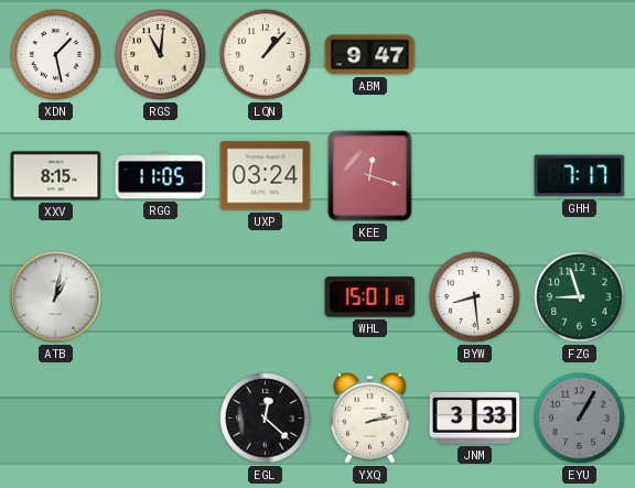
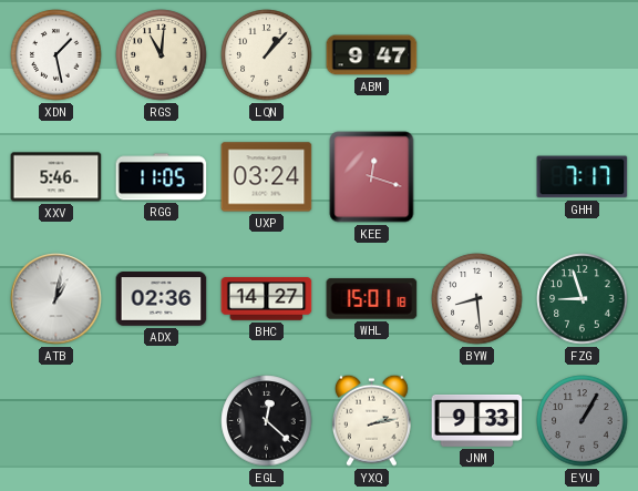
XXV: 8:15 -> 5:46
ADX: none -> 02:36
BHC: none -> 14:27
JNM: 3:33 -> 9:33
